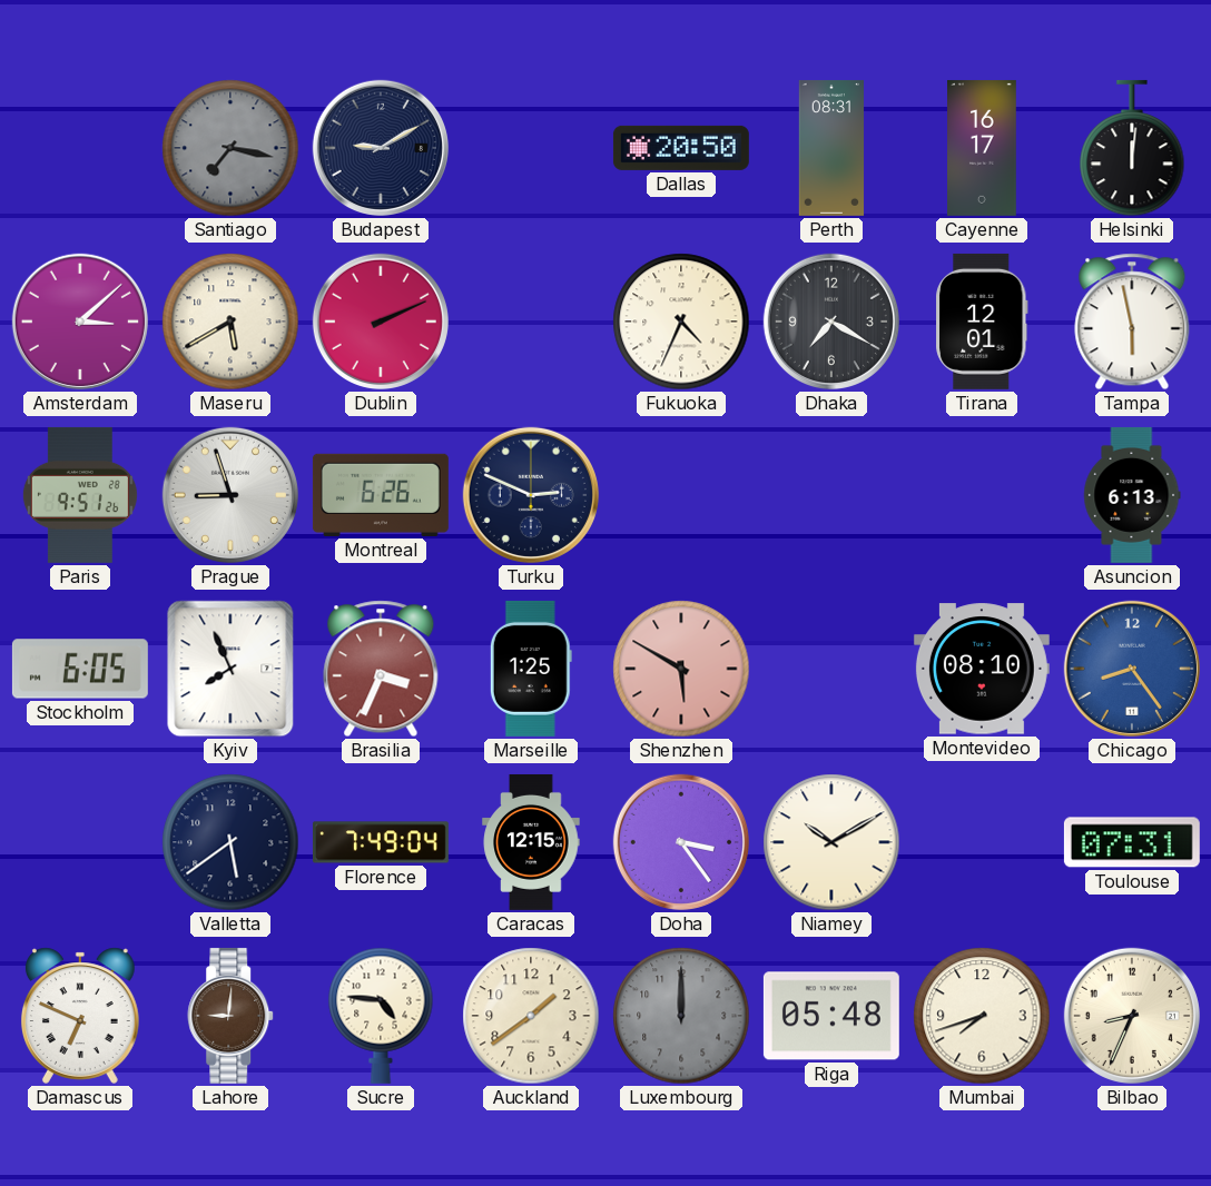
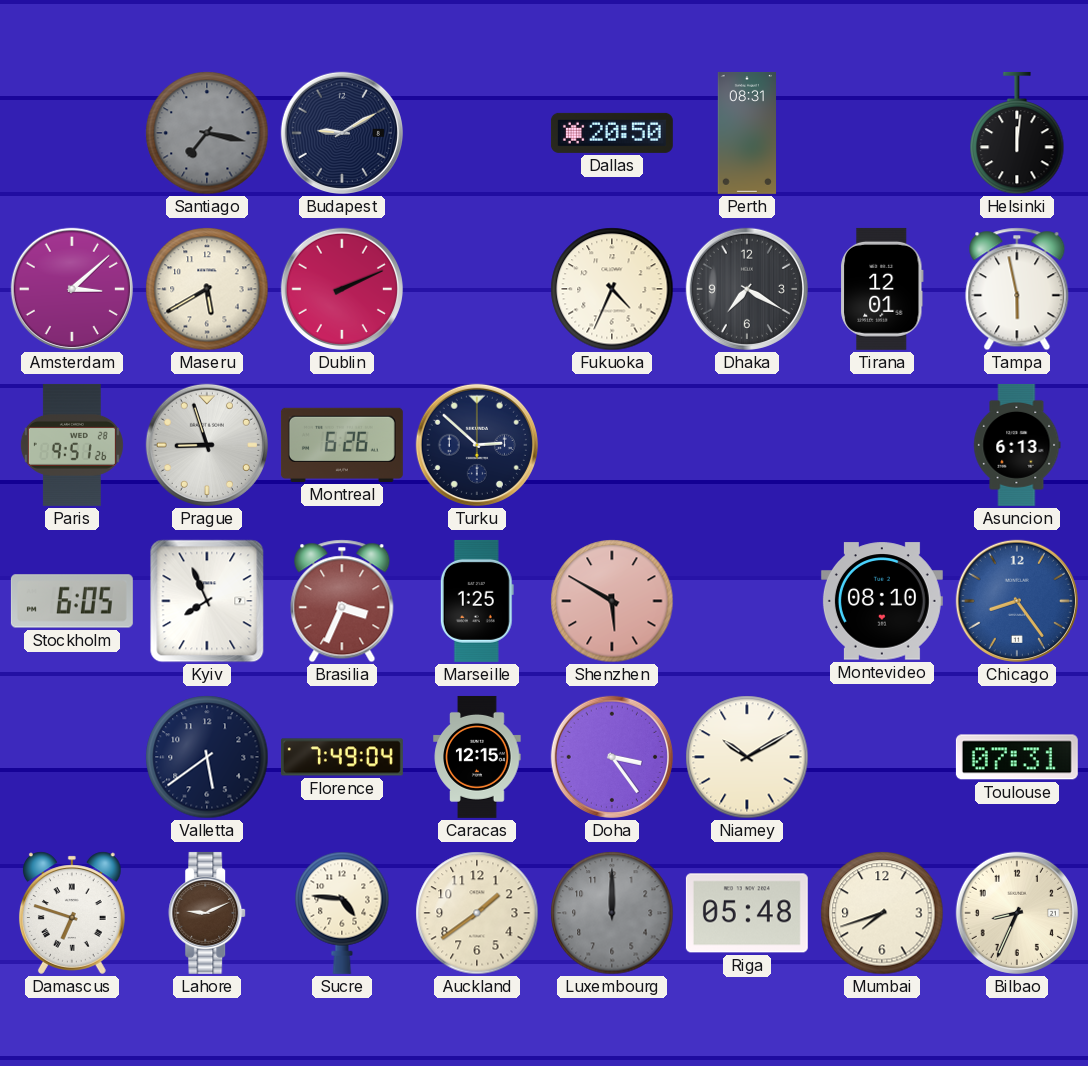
Cayenne: 16:17 -> none
Turku: 2:49 -> 2:52
Damascus: 6:49 -> 6:48
Lahore: 9:01 -> 9:11
